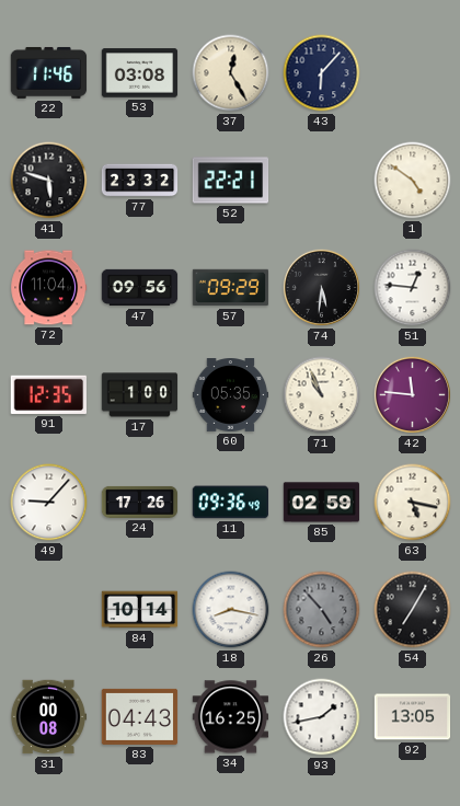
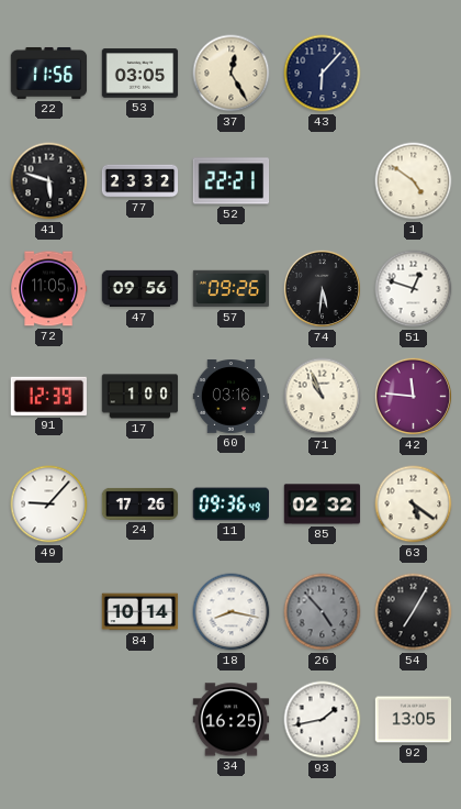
22: 11:46 -> 11:56
53: 03:08 -> 03:05
72: 11:04 -> 11:05
57: 09:29 -> 09:26
51: 12:46 -> 12:48
91: 12:35 -> 12:39
60: 05:35 -> 03:16
85: 02:59 -> 02:32
63: 5:17 -> 5:21
31: 00:08 -> none
83: 04:43 -> none
